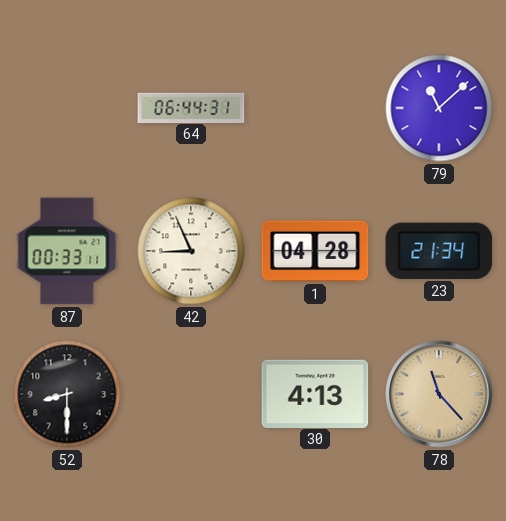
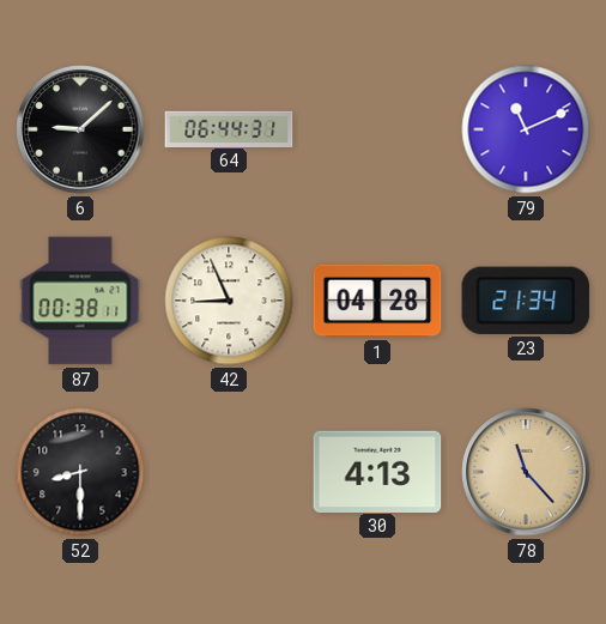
6: none -> 9:08
79: 11:08 -> 11:11
87: 00:33 -> 00:38
